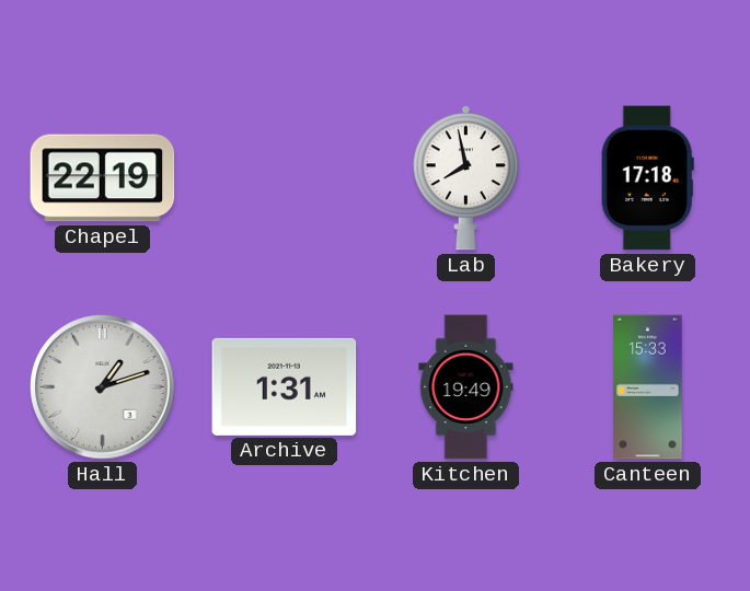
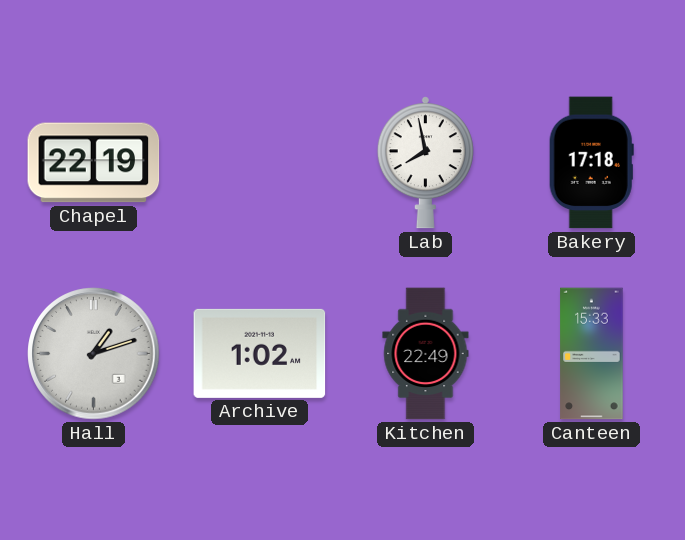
Archive: 1:31 -> 1:02
Kitchen: 19:49 -> 22:49
